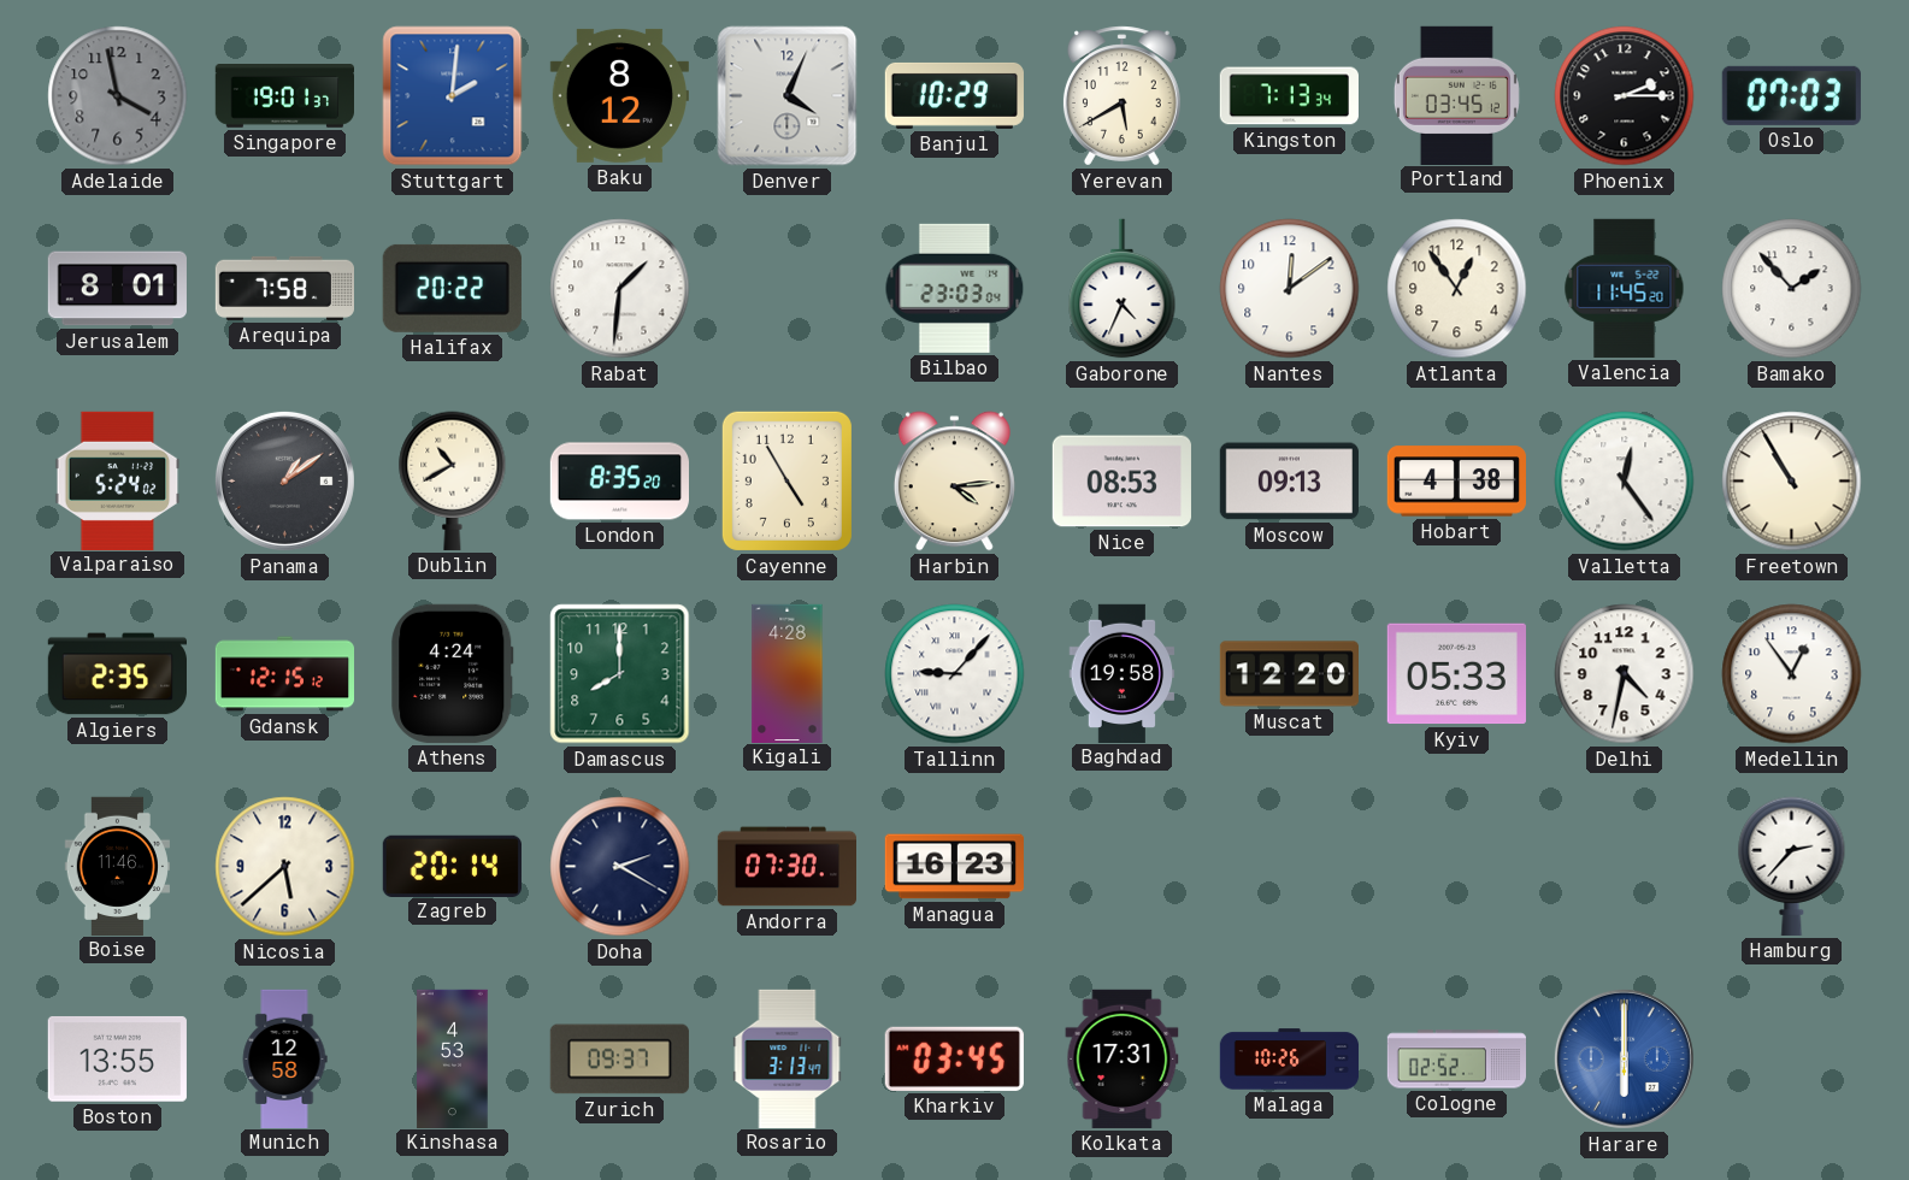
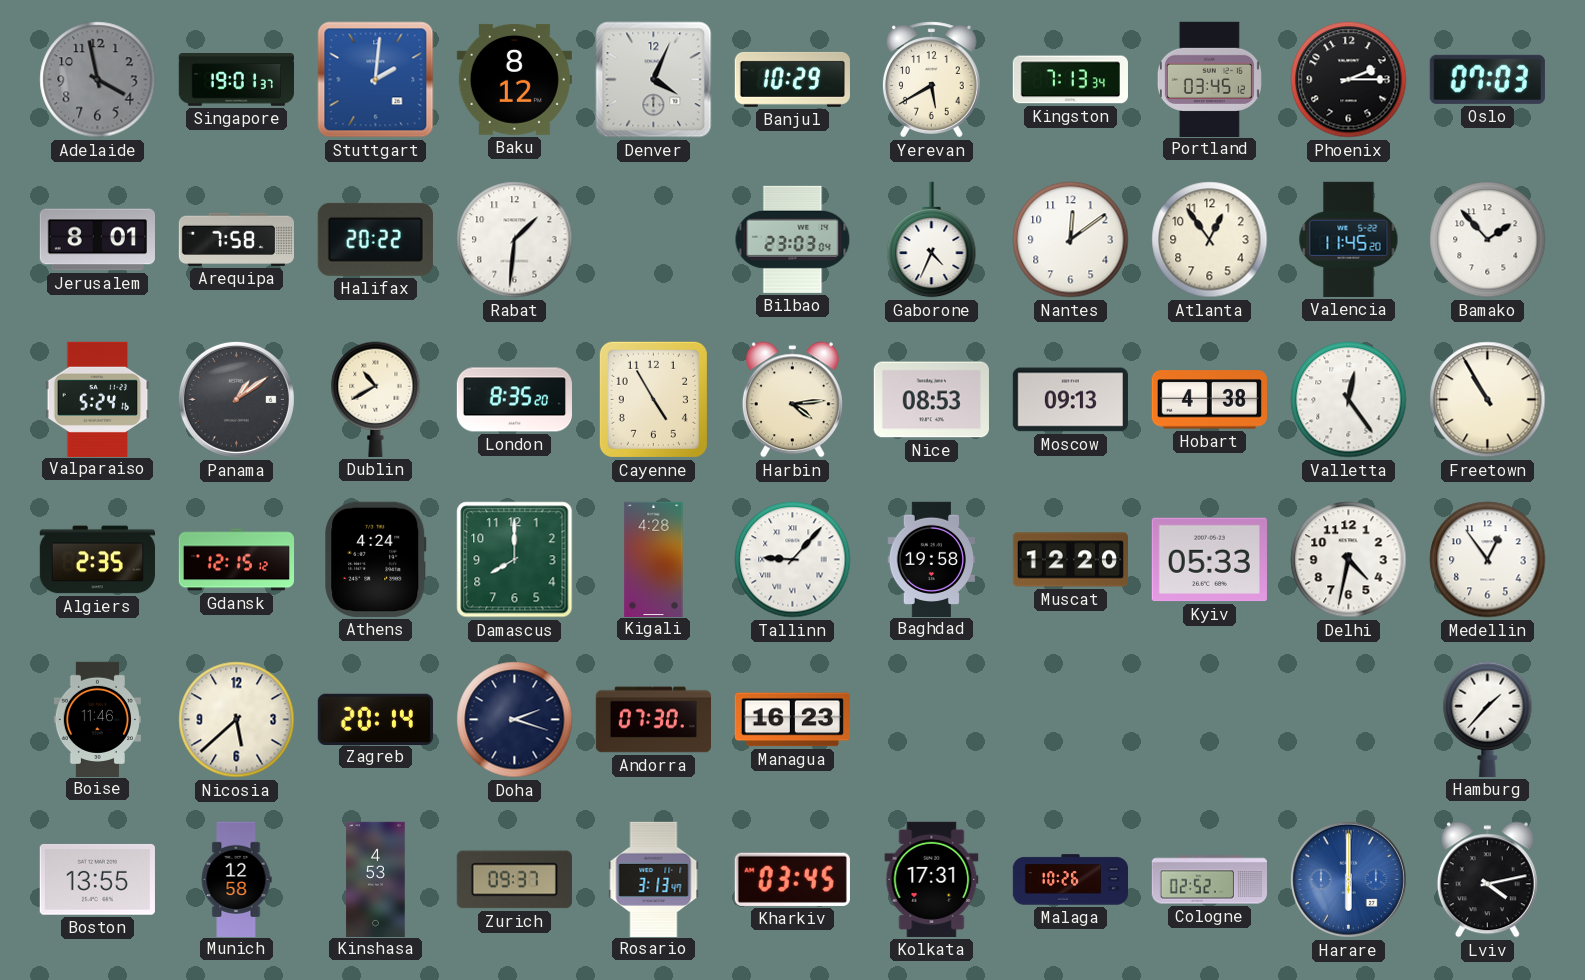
Valparaiso: 5:24:02 -> 5:24:16
Doha: 2:20 -> 2:18
Hamburg: 2:37 -> 1:37
Lviv: none -> 4:13
